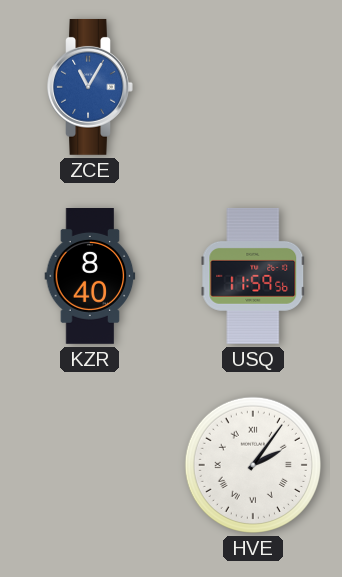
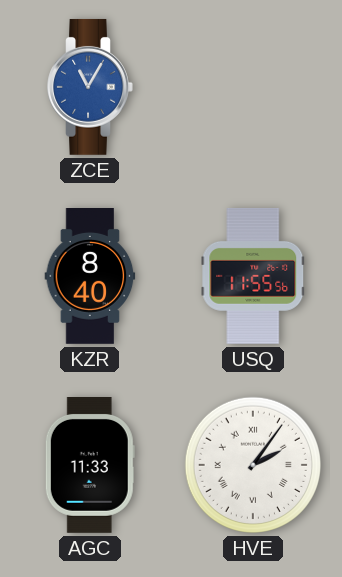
USQ: 11:59 -> 11:55
AGC: none -> 11:33
